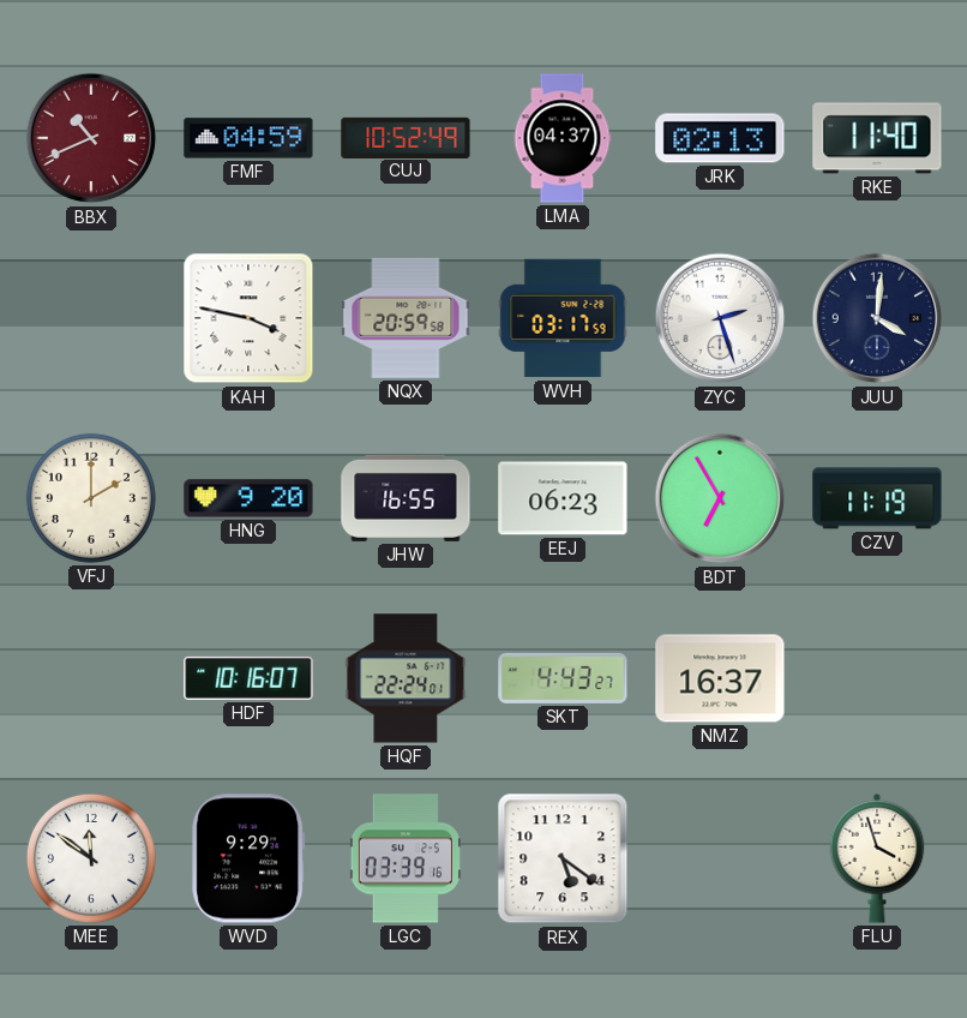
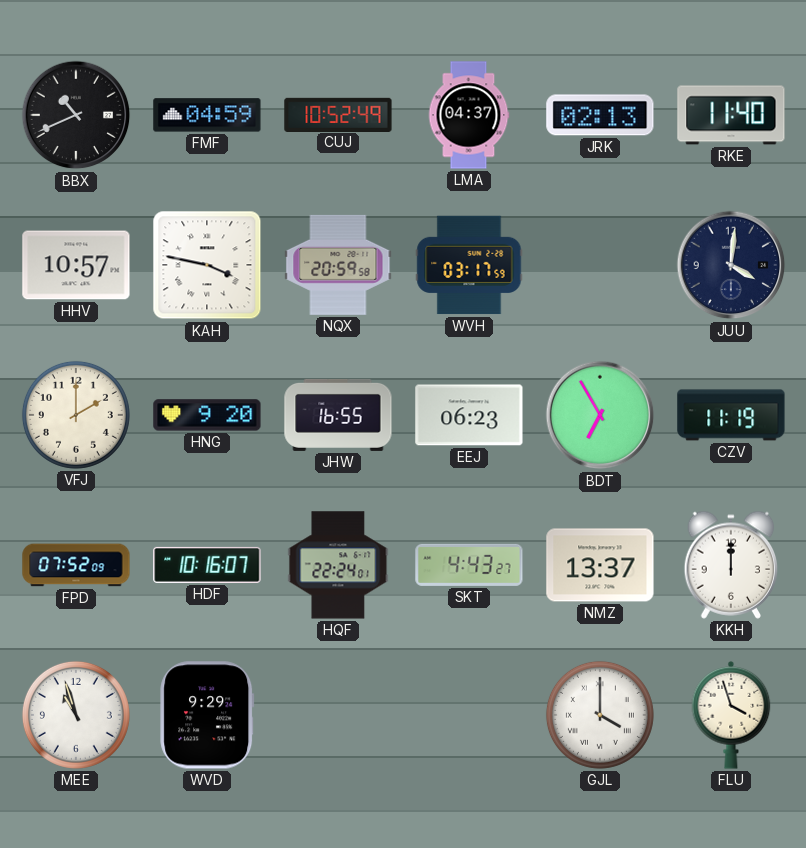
BBX dial: burgundy -> black
HHV: none -> 10:57
ZYC: 2:27 -> none
FPD: none -> 07:52
NMZ: 16:37 -> 13:37
KKH: none -> 12:00
MEE: 11:51 -> 10:57
LGC: 03:39 -> none
REX: 5:21 -> none
GJL: none -> 4:00
